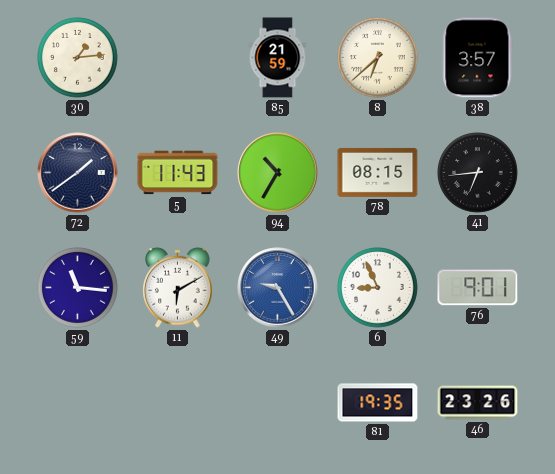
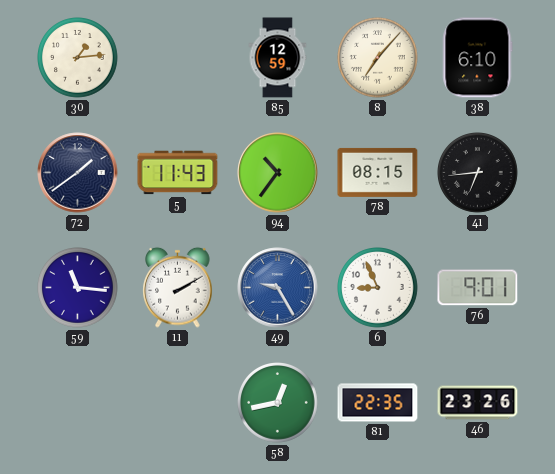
85: 21:59 -> 12:59
8: 6:38 -> 7:07
38: 3:57 -> 6:10
94: 10:35 -> 10:36
11: 6:10 -> 2:10
58: none -> 12:43
81: 19:35 -> 22:35
